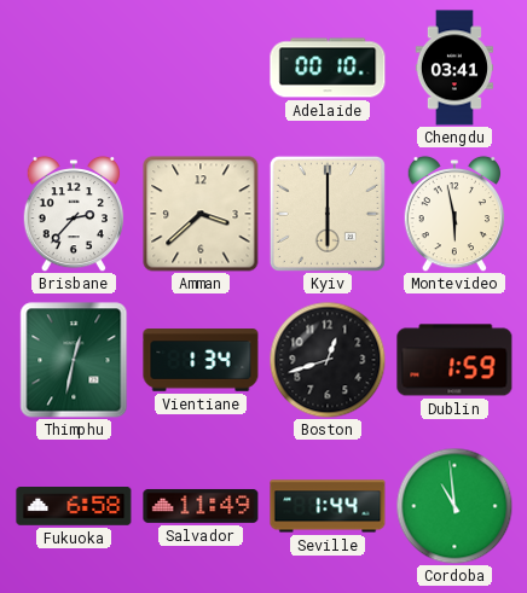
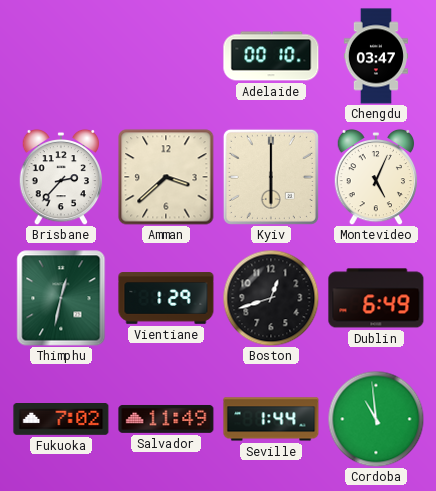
Chengdu: 03:41 -> 03:47
Montevideo: 5:58 -> 5:04
Vientiane: 1:34 -> 1:29
Dublin: 1:59 -> 6:49
Fukuoka: 6:58 -> 7:02
